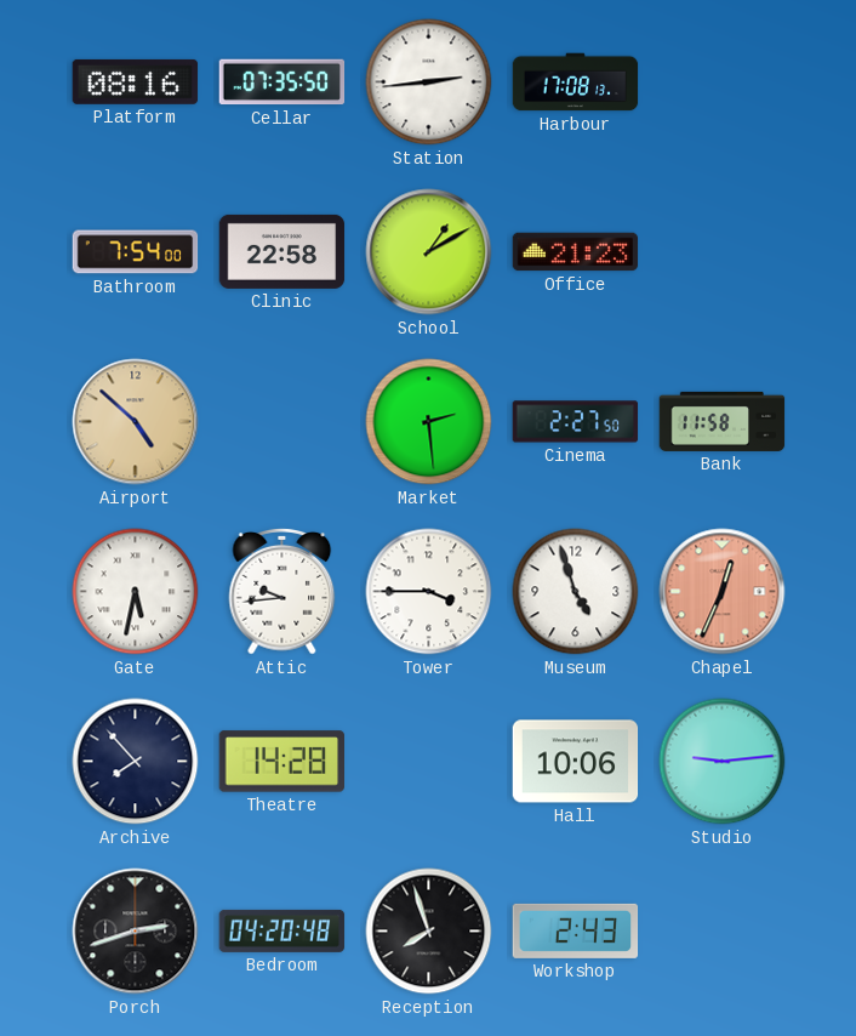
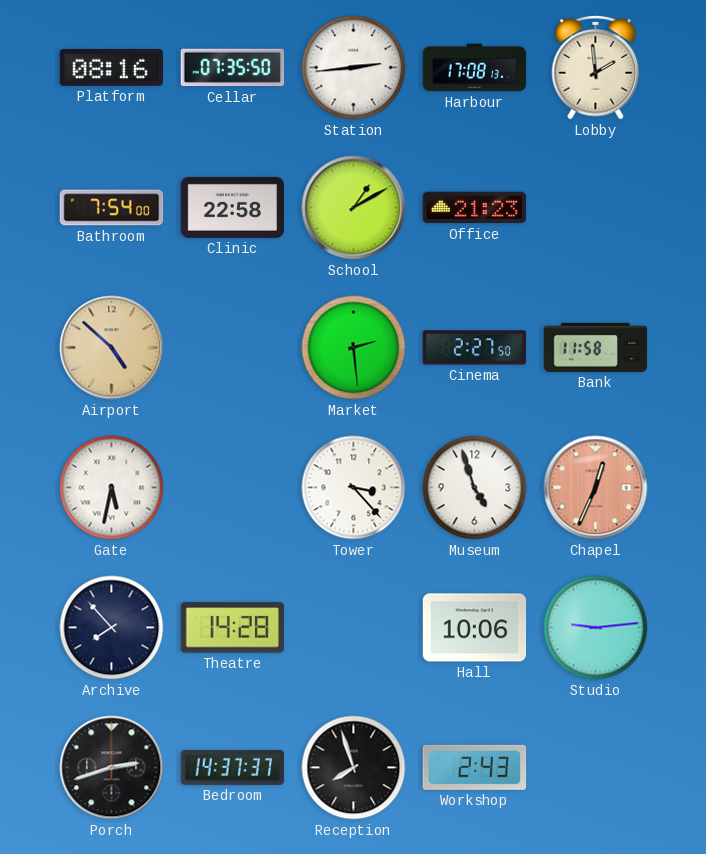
Lobby: none -> 1:59
Attic: 9:44 -> none
Tower: 3:45 -> 3:23
Bedroom: 04:20 -> 14:37
